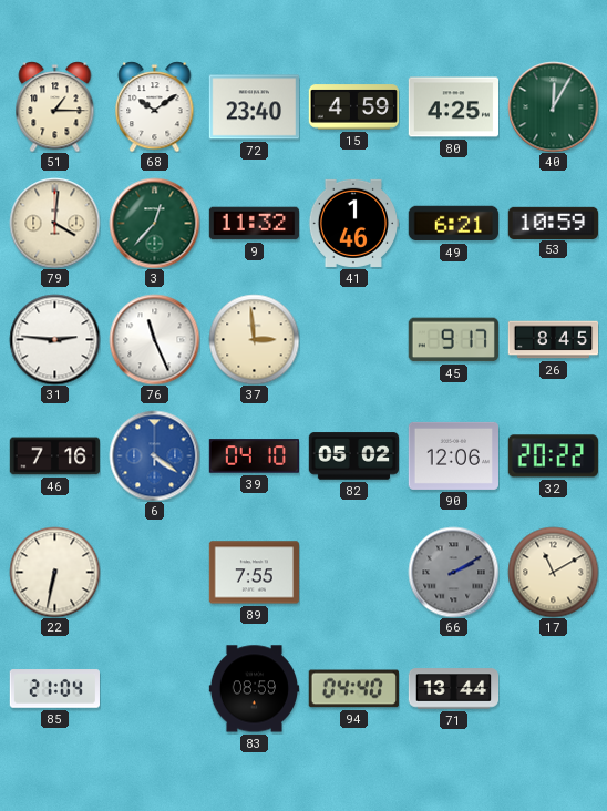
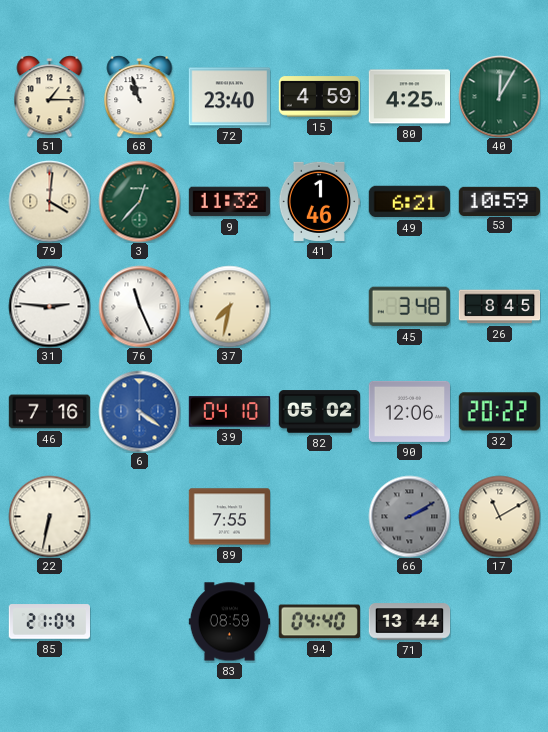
68: 10:09 -> 10:57
37: 2:59 -> 7:32
45: 9:17 -> 3:48
